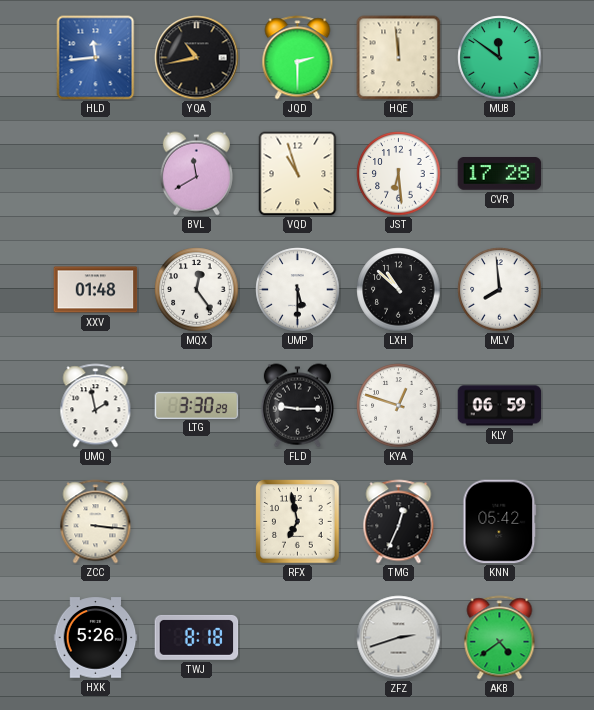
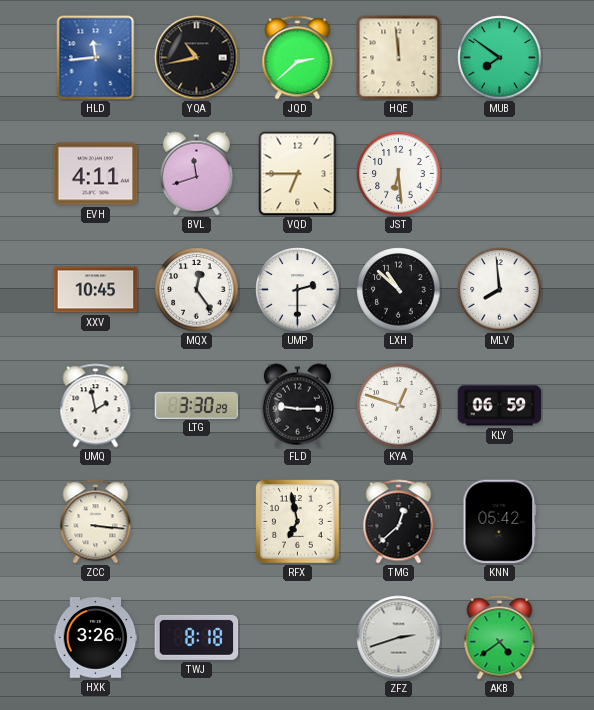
JQD: 2:30 -> 2:38
MUB: 11:51 -> 7:51
EVH: none -> 4:11
BVL: 11:40 -> 11:42
VQD: 10:57 -> 6:45
CVR: 17:28 -> none
XXV: 01:48 -> 10:45
UMP: 5:30 -> 2:30
TMG: 12:34 -> 12:38
HXK: 5:26 -> 3:26
